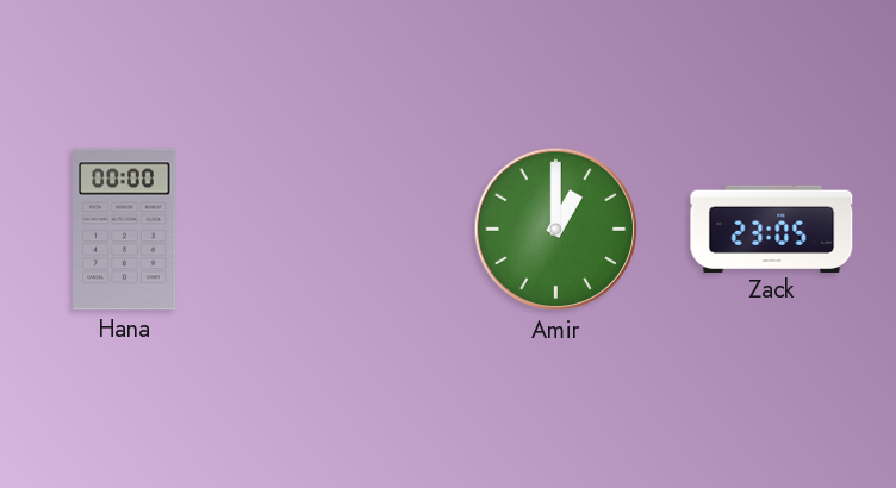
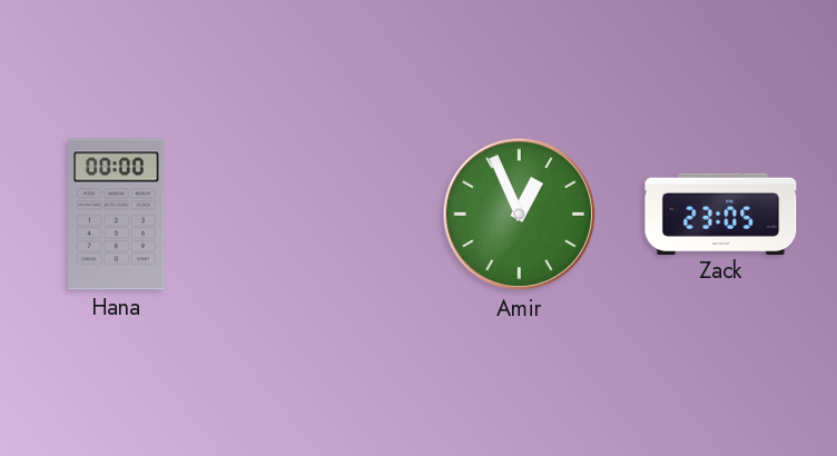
Amir: 1:00 -> 12:56
